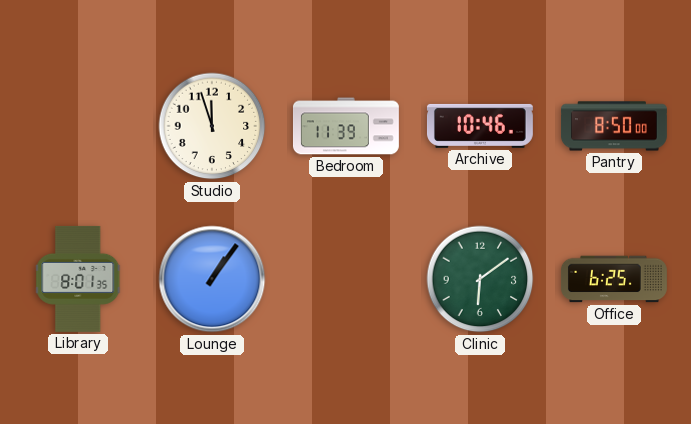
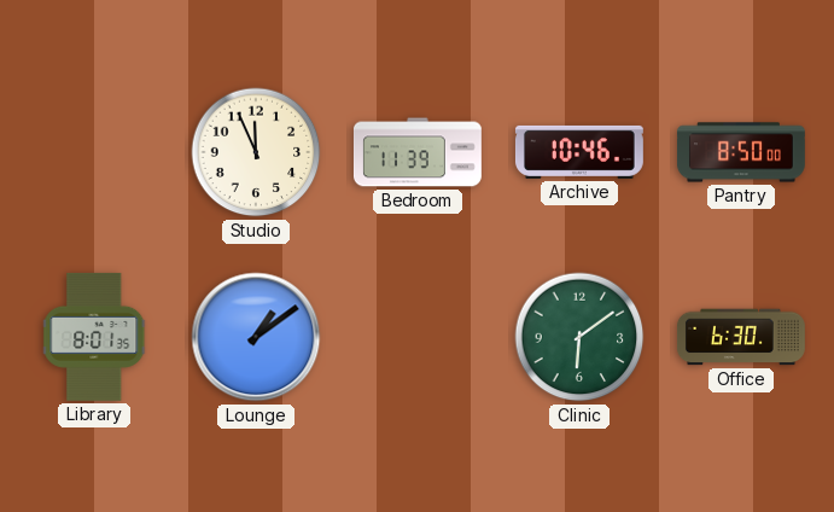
Studio: 11:57 -> 11:56
Lounge: 1:06 -> 1:09
Office: 6:25 -> 6:30
